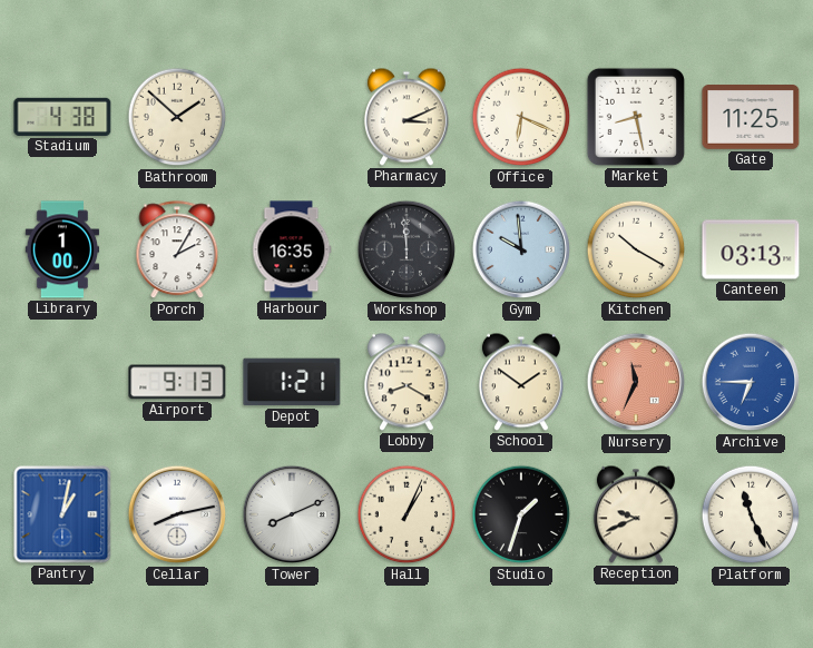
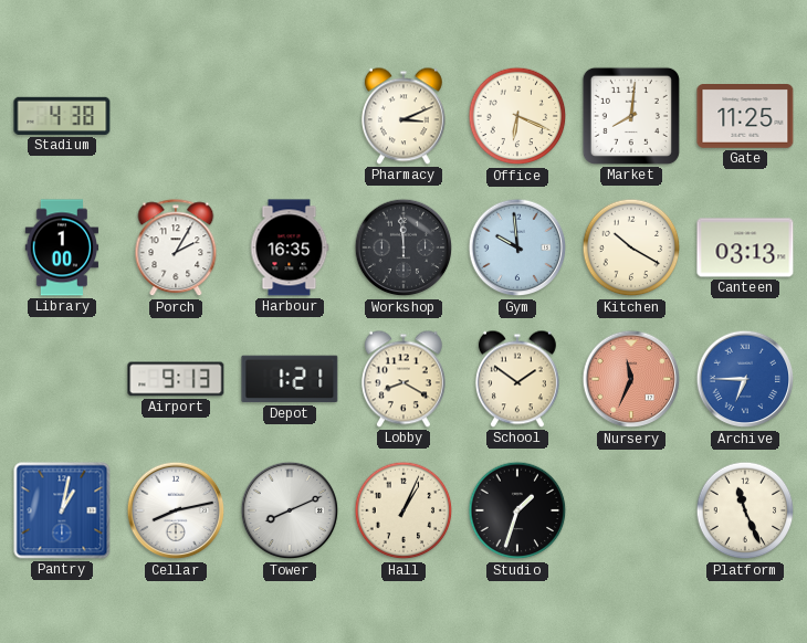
Bathroom: 1:52 -> none
Market: 8:28 -> 8:01
Reception: 9:41 -> none
